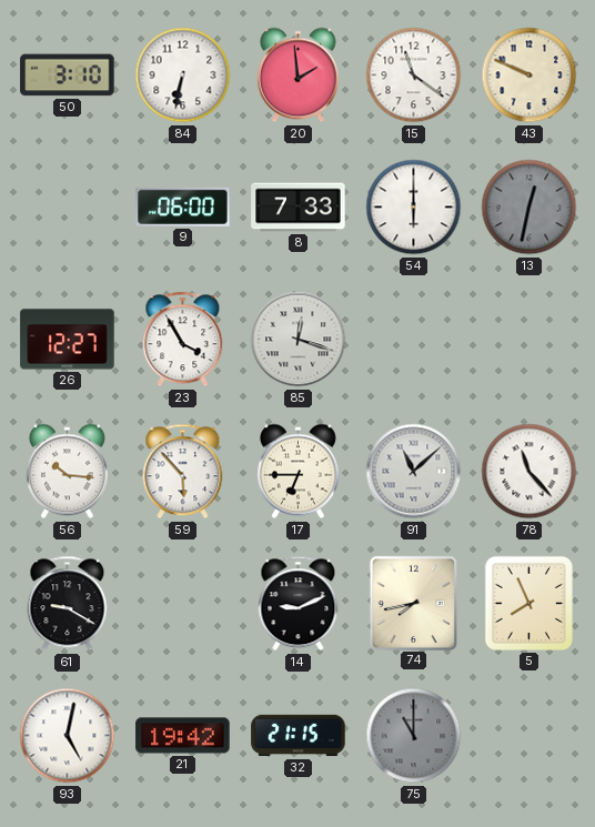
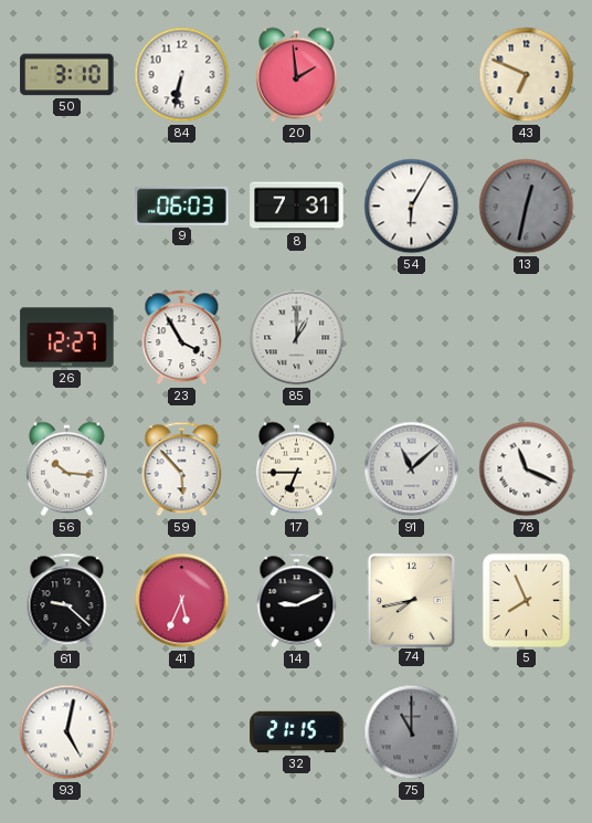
15: 11:21 -> none
43: 9:49 -> 6:49
9: 06:00 -> 06:03
8: 7:33 -> 7:31
54: 6:00 -> 6:05
85: 12:18 -> 1:00
78: 11:23 -> 11:19
61: 9:20 -> 9:22
41: none -> 5:34
21: 19:42 -> none
